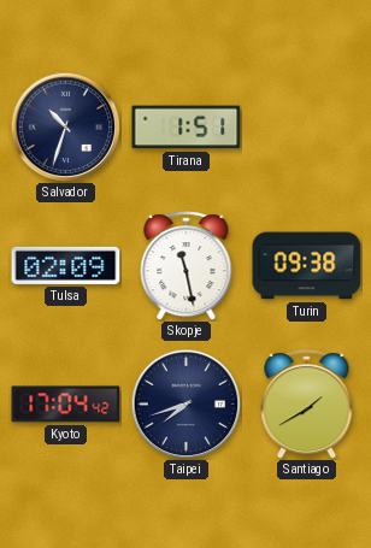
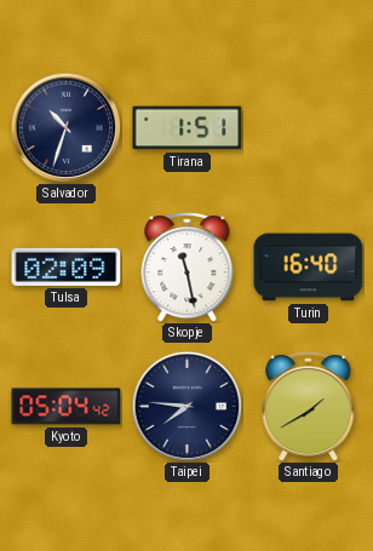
Turin: 09:38 -> 16:40
Kyoto: 17:04 -> 05:04
Taipei: 7:42 -> 7:46
